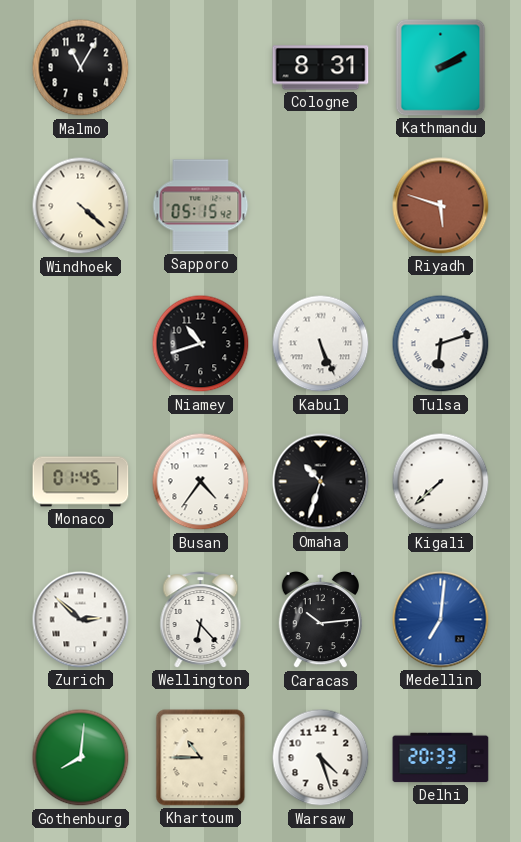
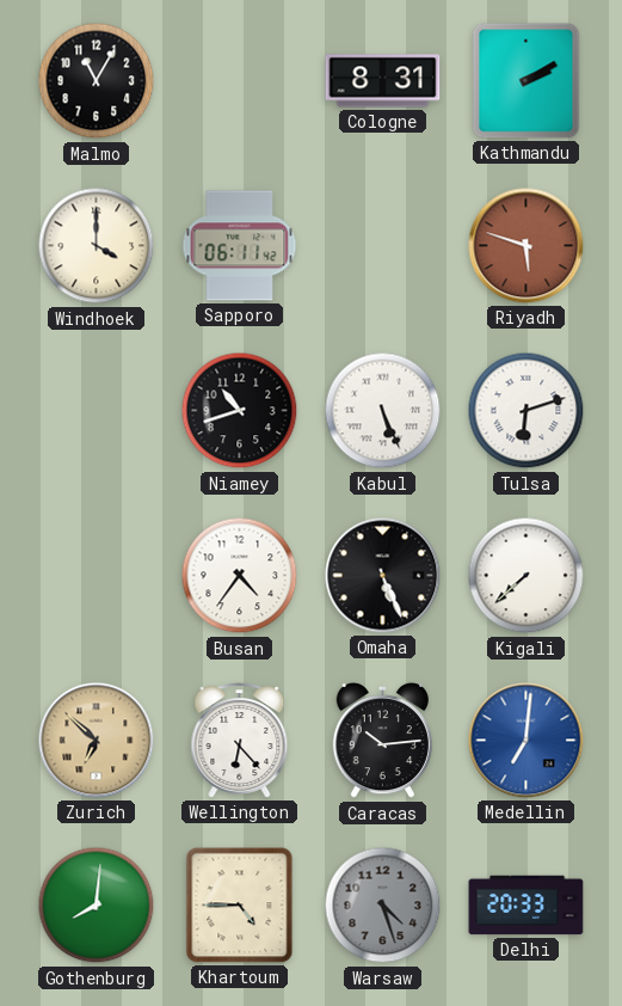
Windhoek: 4:22 -> 4:00
Sapporo: 05:15 -> 06:11
Monaco: 01:45 -> none
Omaha: 10:33 -> 5:26
Zurich: 2:52 -> 6:52
Zurich dial: white -> champagne
Khartoum: 10:45 -> 4:45
Warsaw dial: white -> grey
